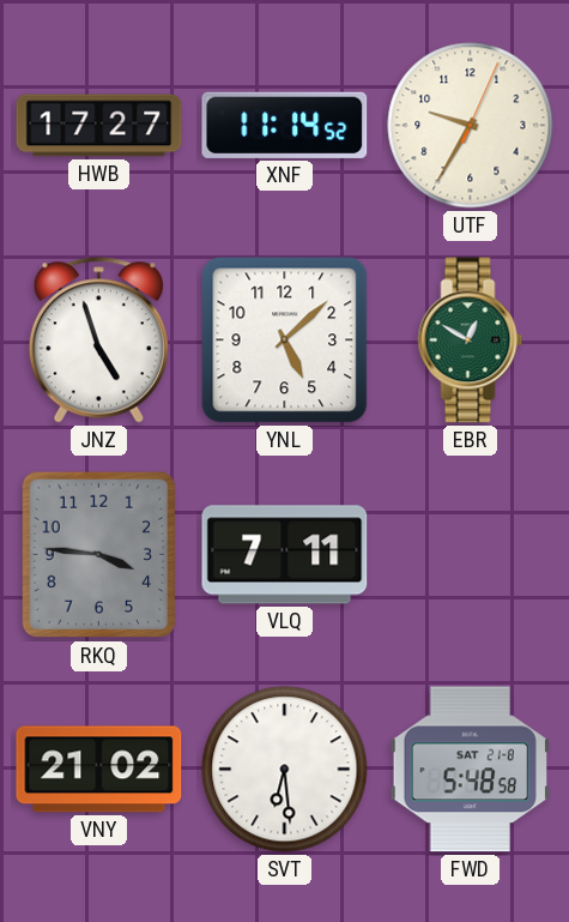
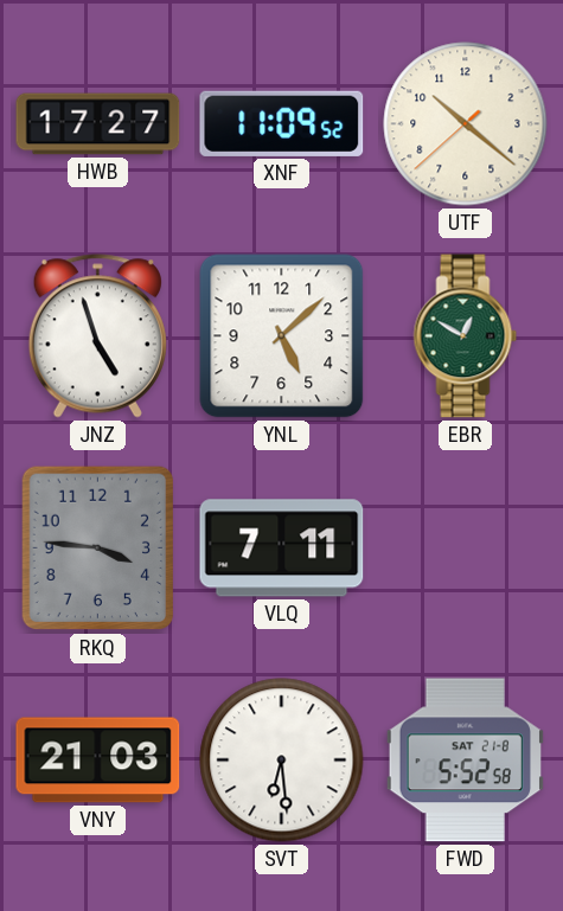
XNF: 11:14 -> 11:09
UTF: 9:35 -> 10:21
VNY: 21:02 -> 21:03
FWD: 5:48 -> 5:52
